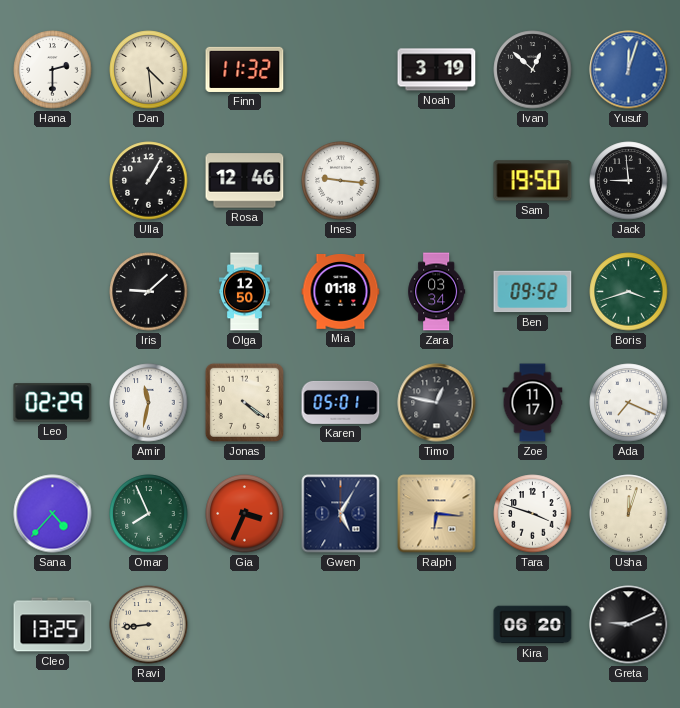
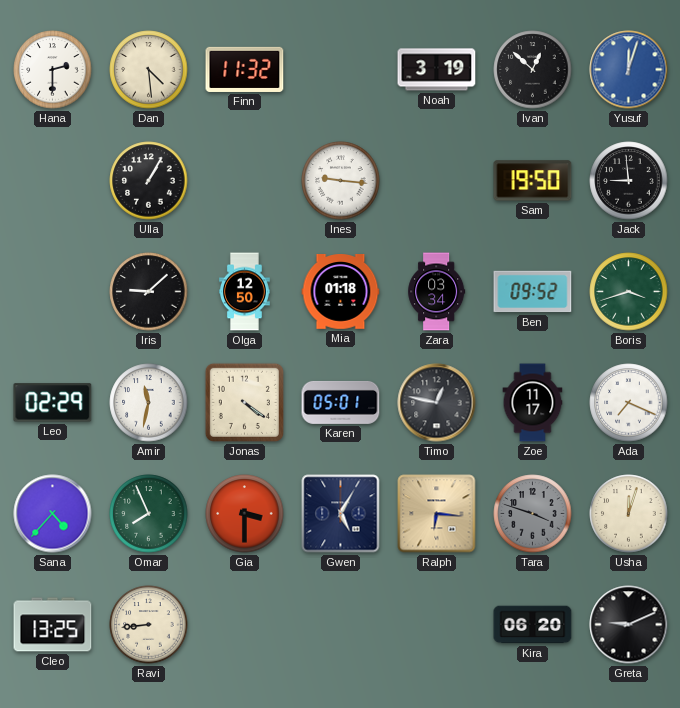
Rosa: 12:46 -> none
Gia: 3:34 -> 3:30
Tara dial: white -> grey
